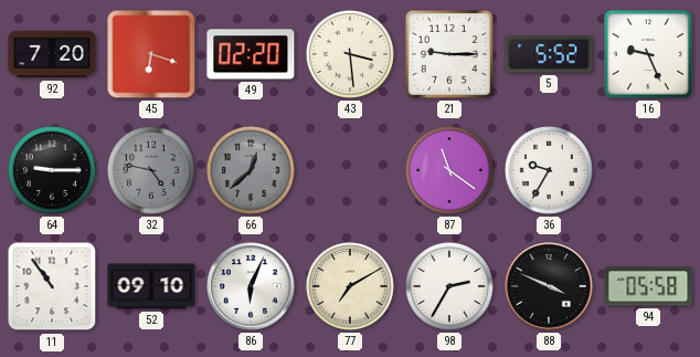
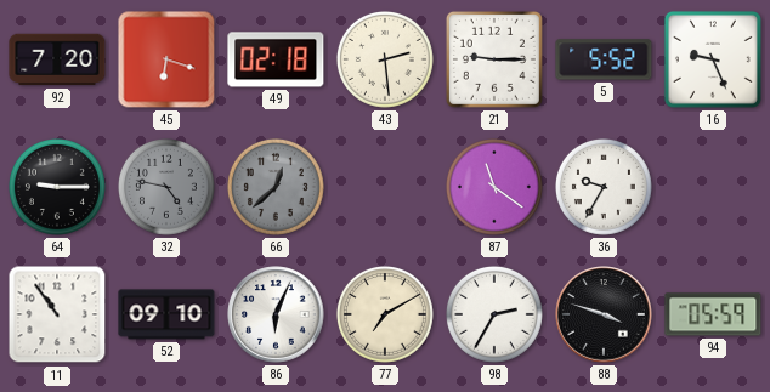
49: 02:20 -> 02:18
43: 3:29 -> 2:29
88: 3:49 -> 3:48
94: 05:58 -> 05:59
